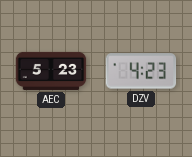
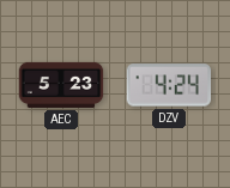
DZV: 4:23 -> 4:24
